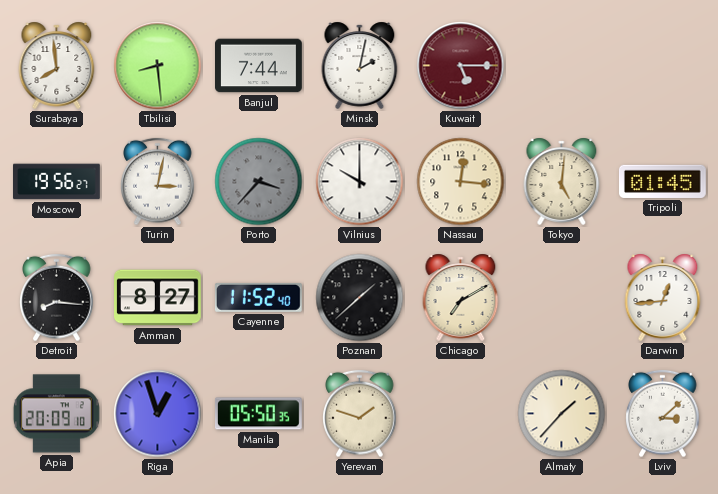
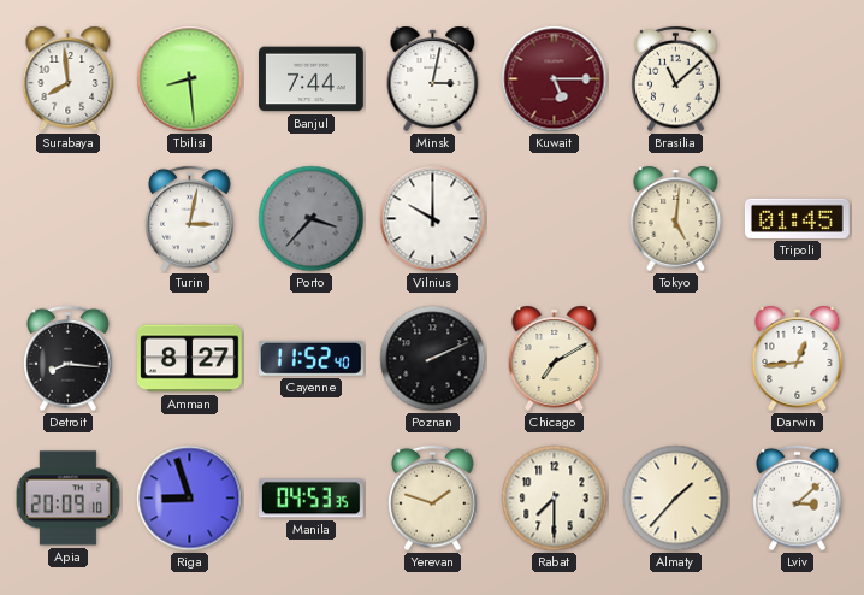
Minsk: 2:02 -> 3:02
Brasilia: none -> 11:08
Moscow: 19:56 -> none
Nassau: 12:16 -> none
Poznan: 1:38 -> 2:11
Riga: 12:57 -> 8:57
Manila: 05:50 -> 04:53
Rabat: none -> 7:30
